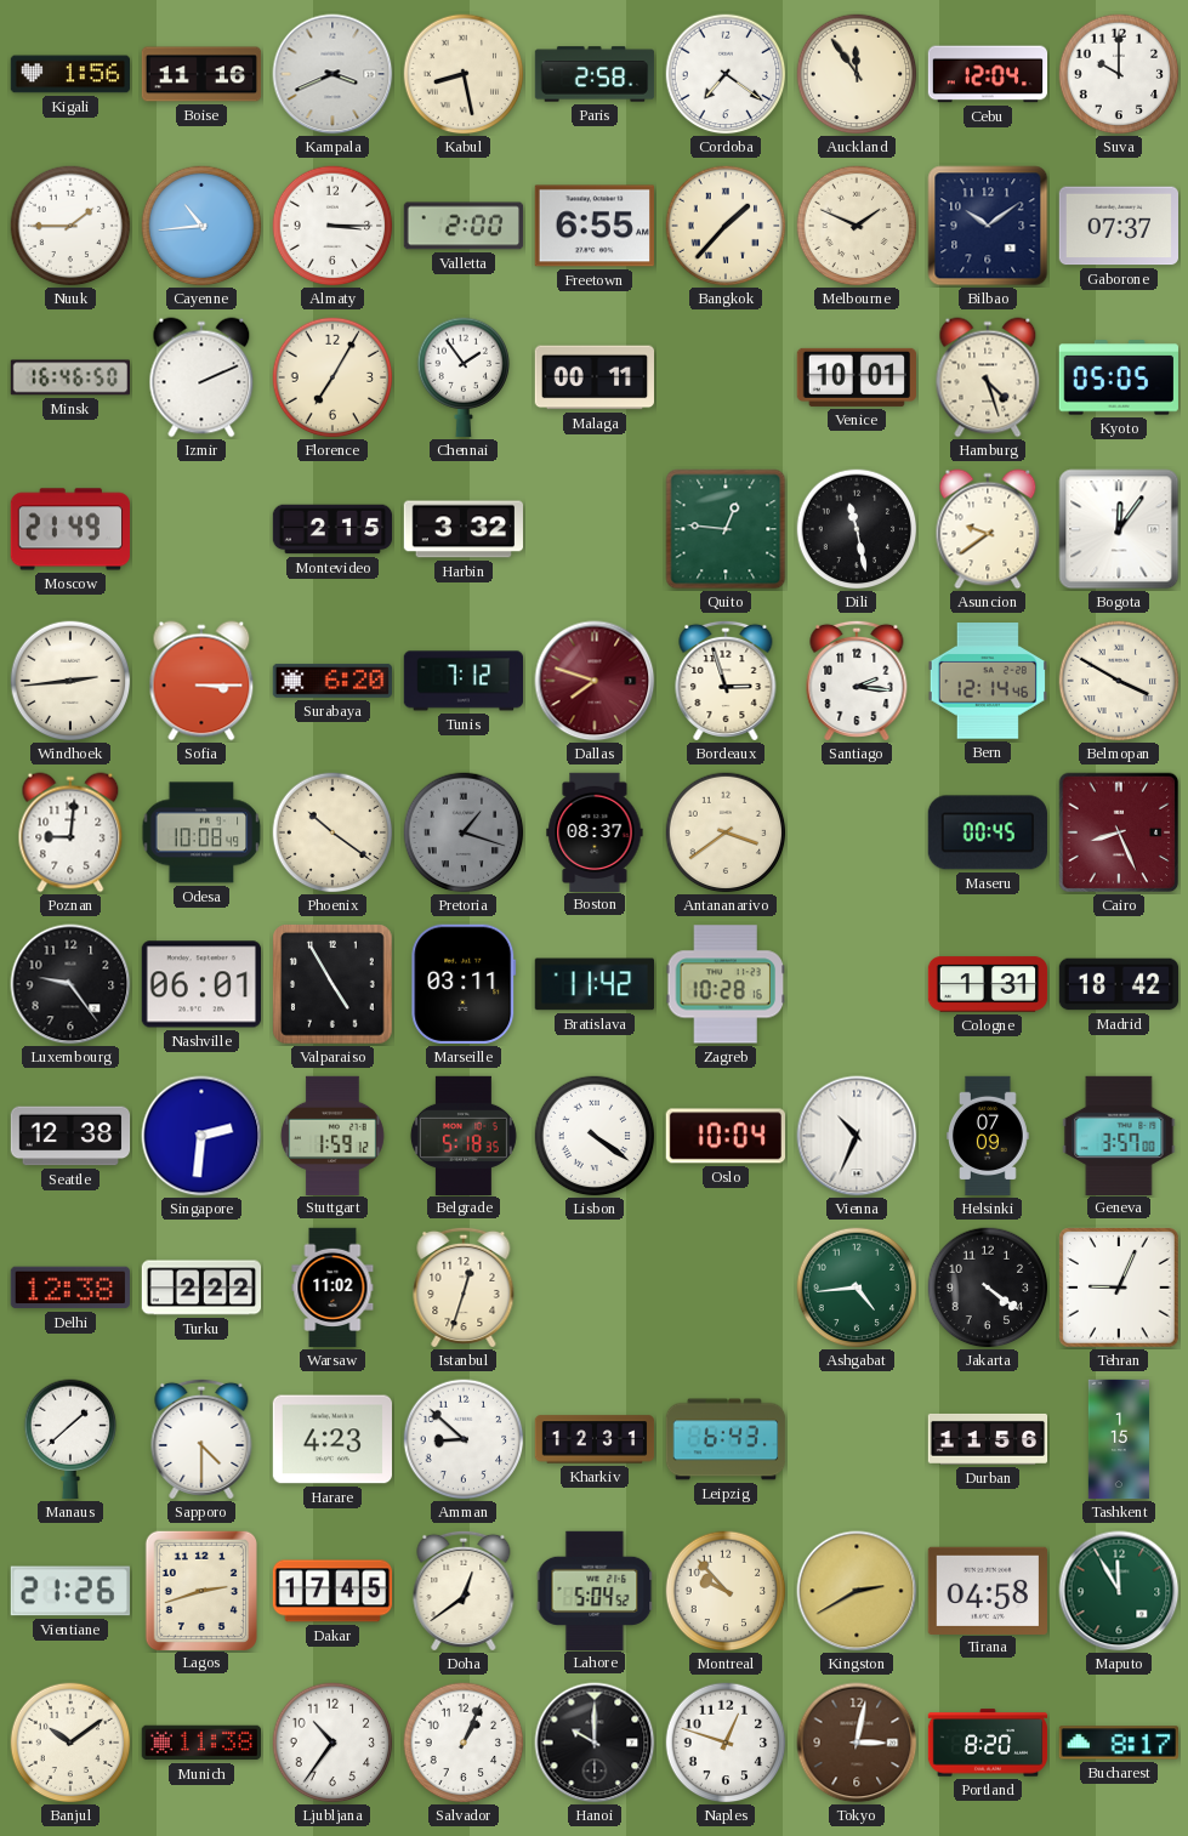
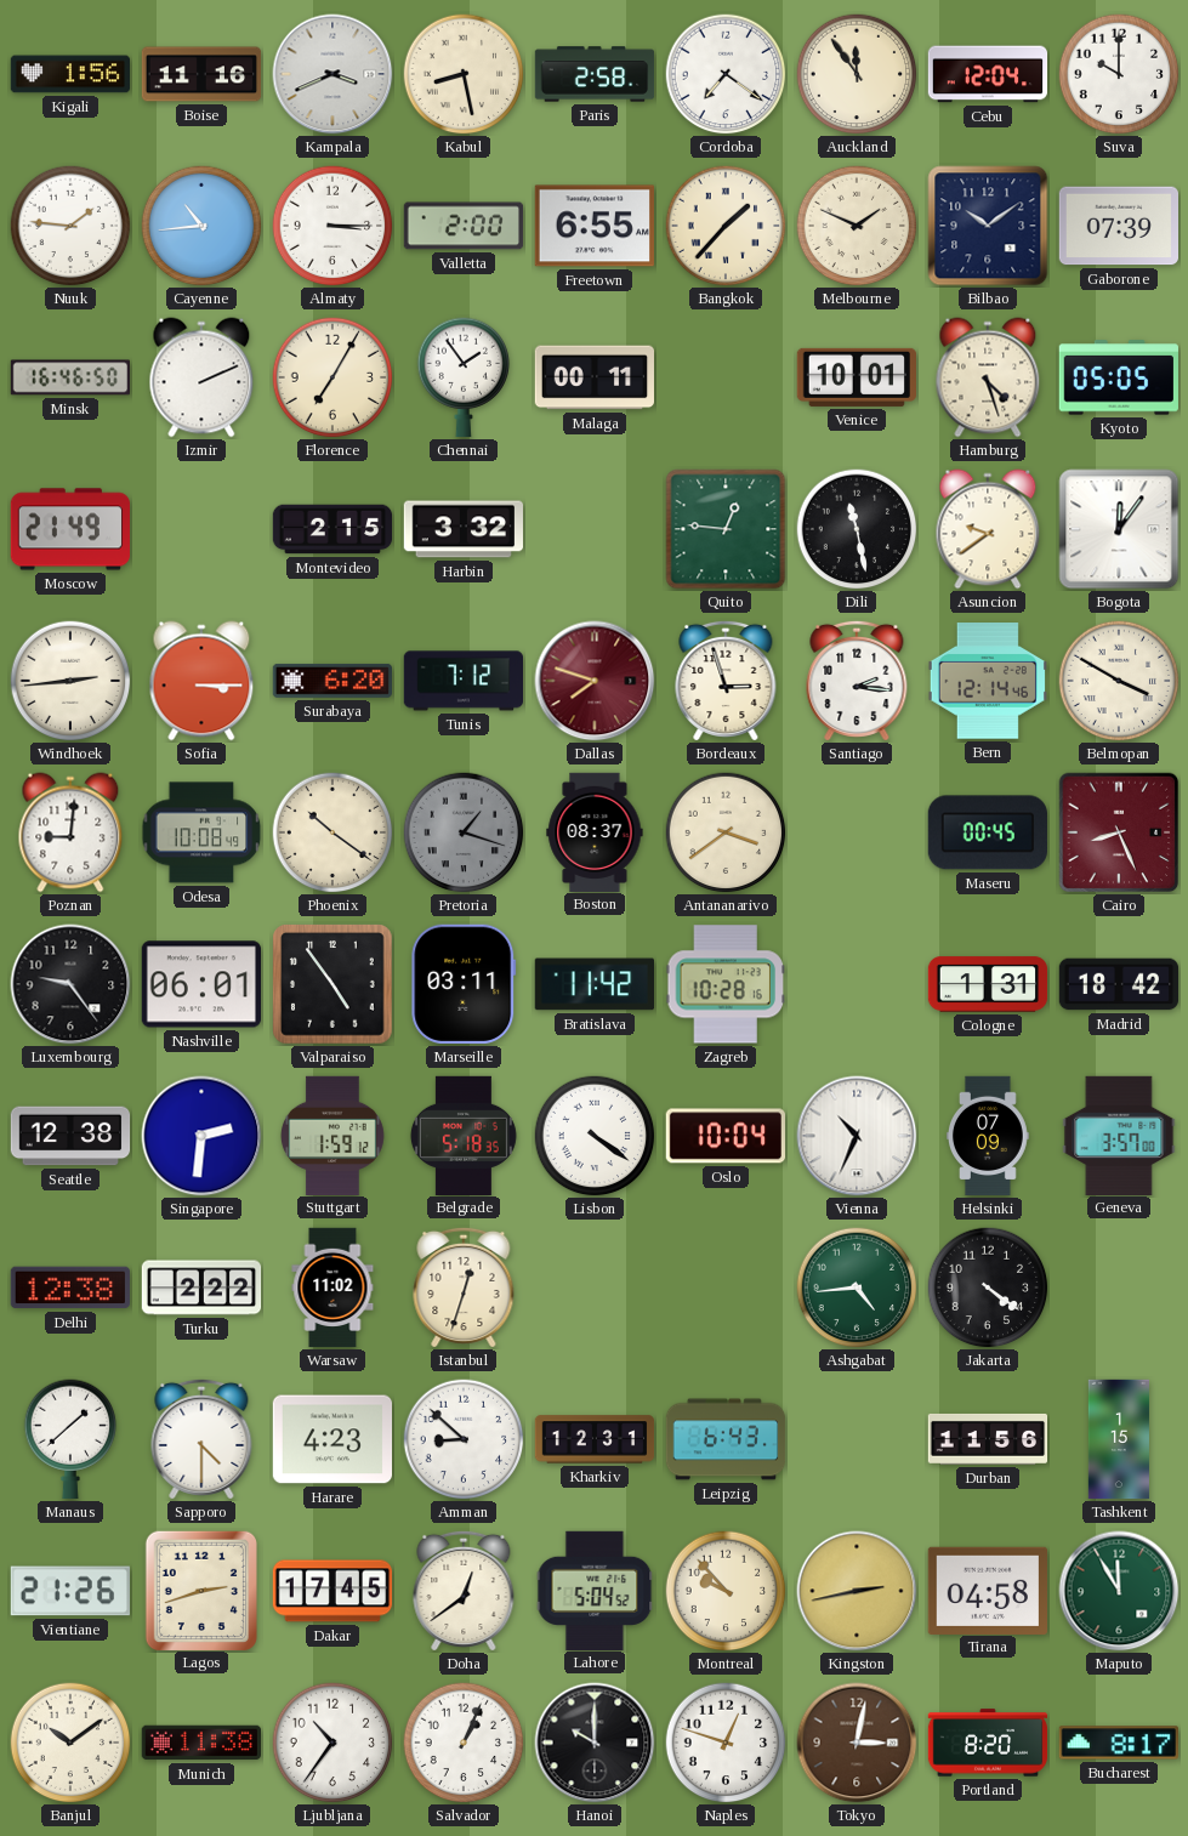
Nuuk: 1:45 -> 1:46
Gaborone: 07:37 -> 07:39
Valparaiso: 4:55 -> 4:54
Tehran: 9:04 -> none
Kingston: 2:40 -> 2:43
